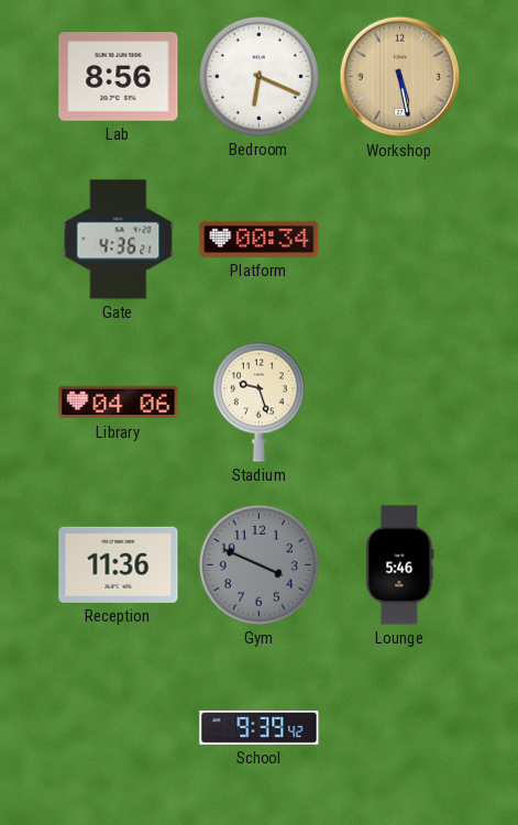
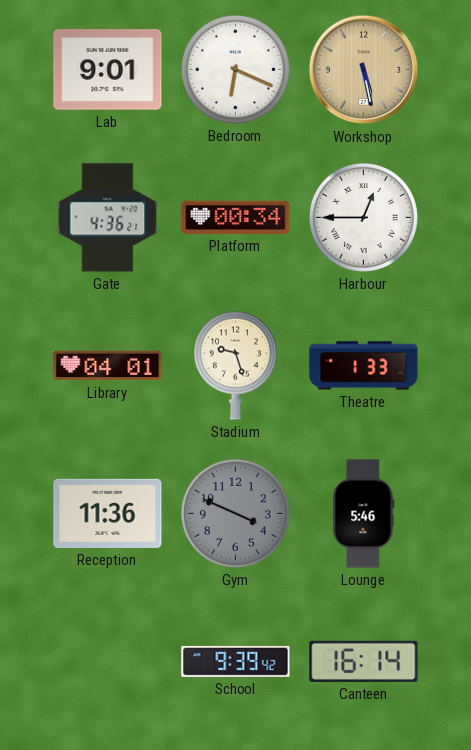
Lab: 8:56 -> 9:01
Harbour: none -> 12:45
Library: 04:06 -> 04:01
Theatre: none -> 1:33
Canteen: none -> 16:14
